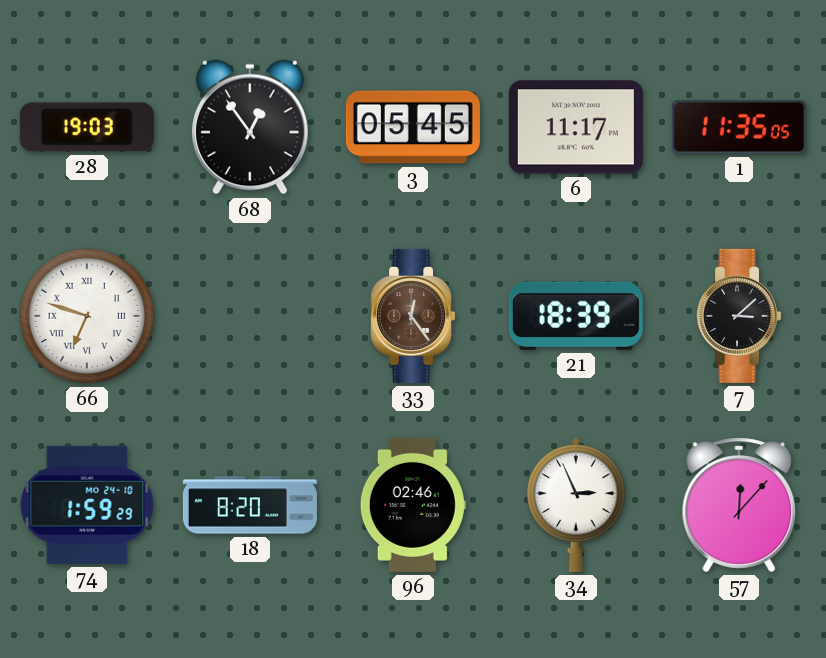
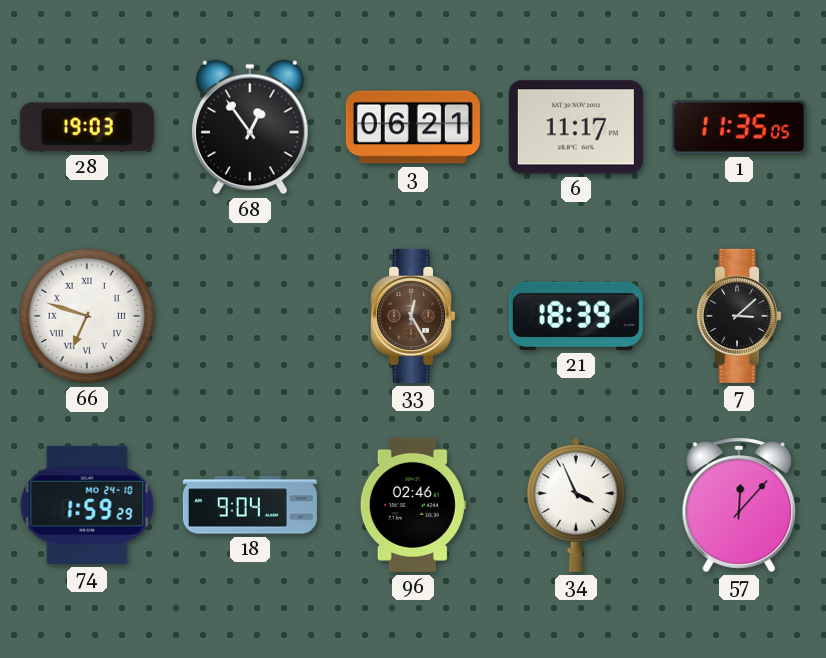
3: 05:45 -> 06:21
33: 12:24 -> 12:25
18: 8:20 -> 9:04
34: 2:56 -> 3:56
